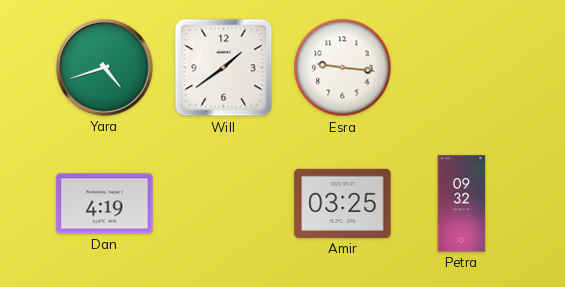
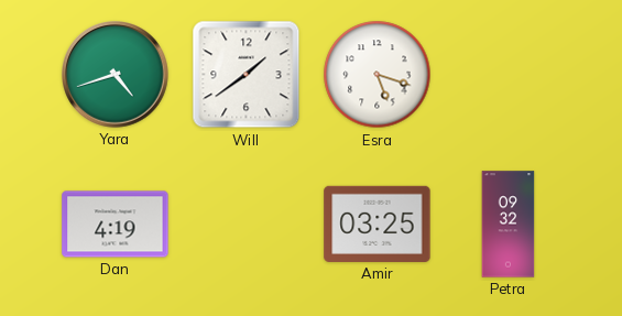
Esra: 9:16 -> 5:18
